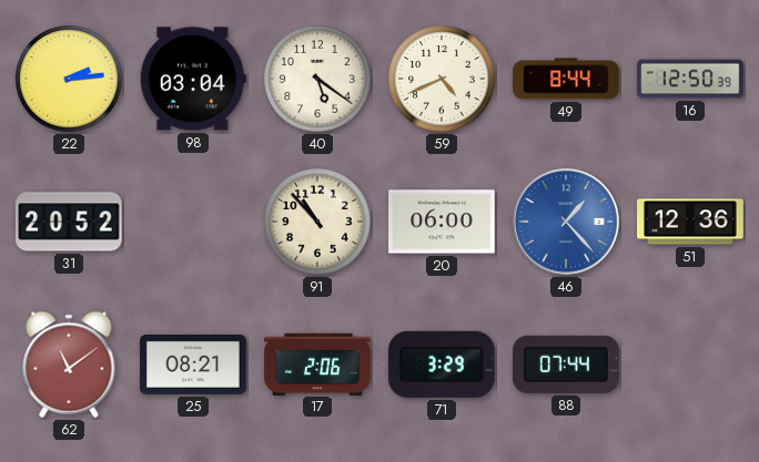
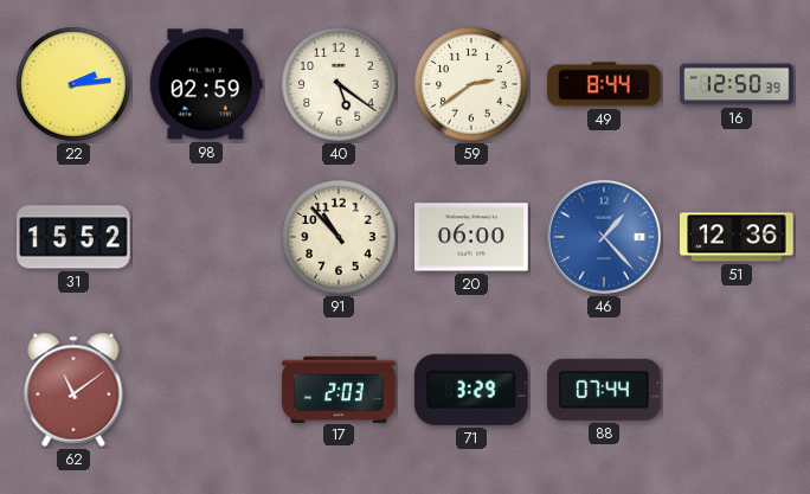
98: 03:04 -> 02:59
59: 4:41 -> 2:39
31: 20:52 -> 15:52
25: 08:21 -> none
17: 2:06 -> 2:03
